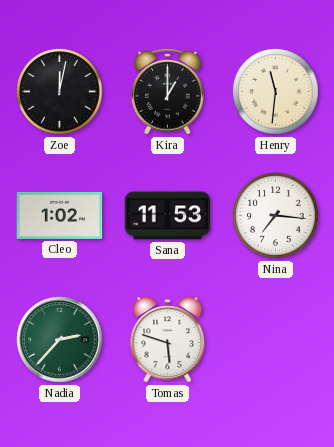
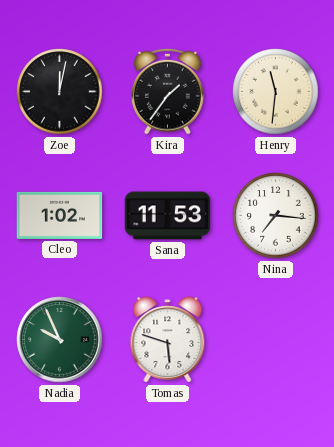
Kira: 1:00 -> 1:36
Nadia: 2:37 -> 9:56
